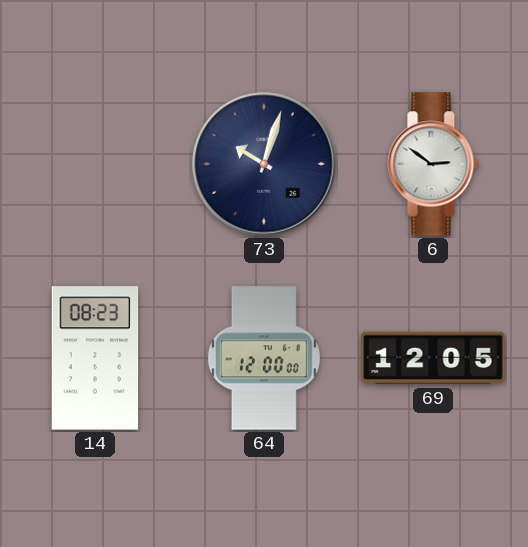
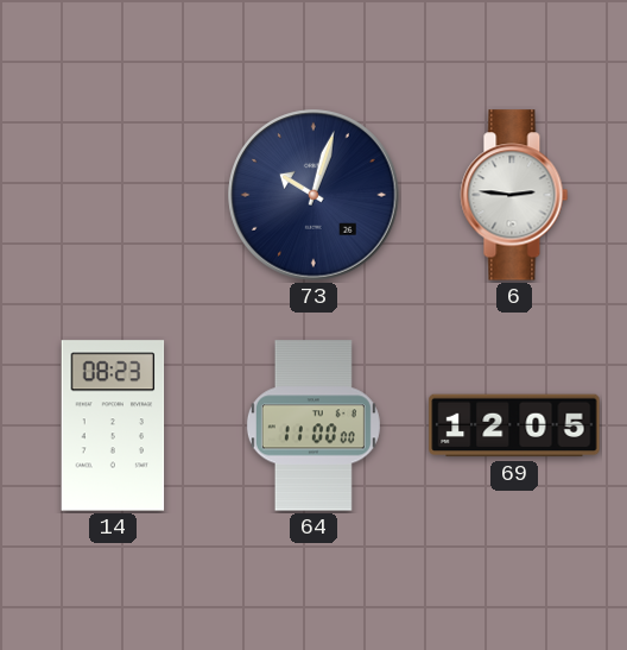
6: 2:51 -> 2:46
64: 12:00 -> 11:00
